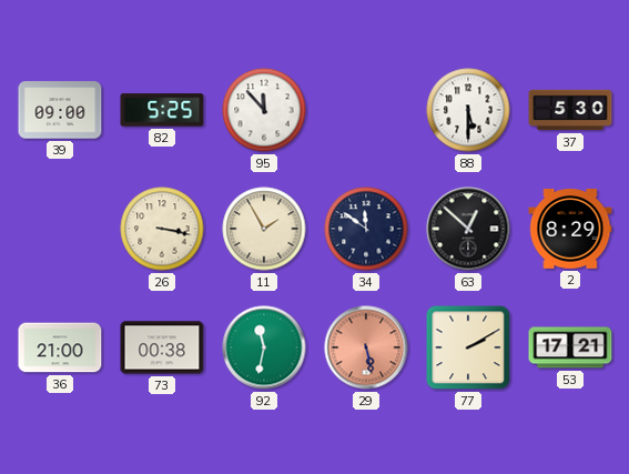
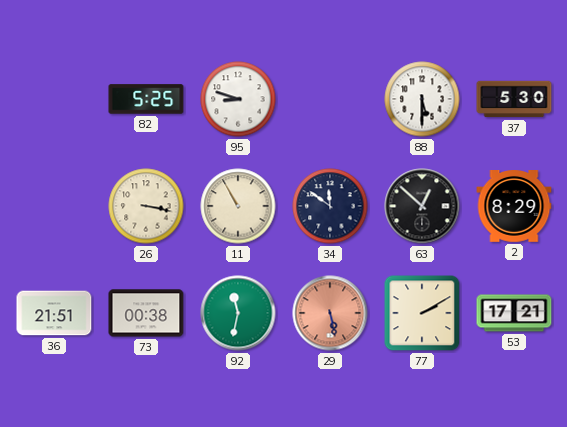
39: 09:00 -> none
95: 11:53 -> 8:48
11: 1:55 -> 10:55
36: 21:00 -> 21:51
